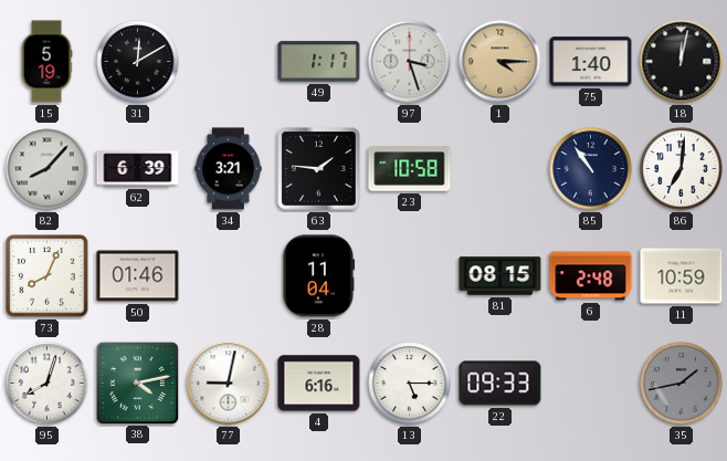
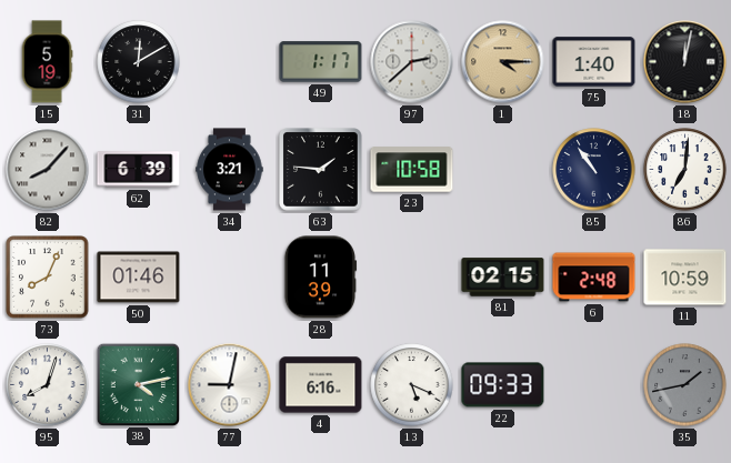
97: 3:27 -> 2:38
28: 11:04 -> 11:39
81: 08:15 -> 02:15
13: 5:15 -> 5:19
